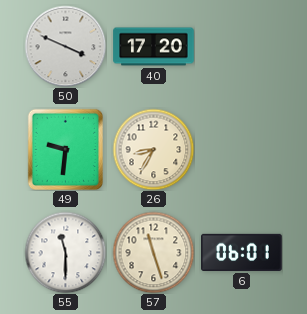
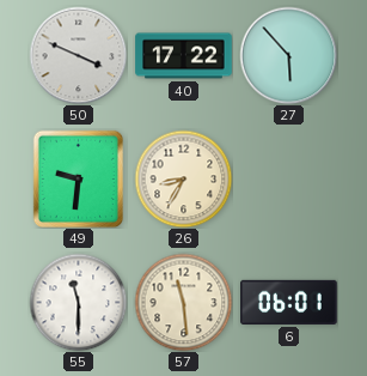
40: 17:20 -> 17:22
27: none -> 5:53
57: 11:27 -> 11:29
